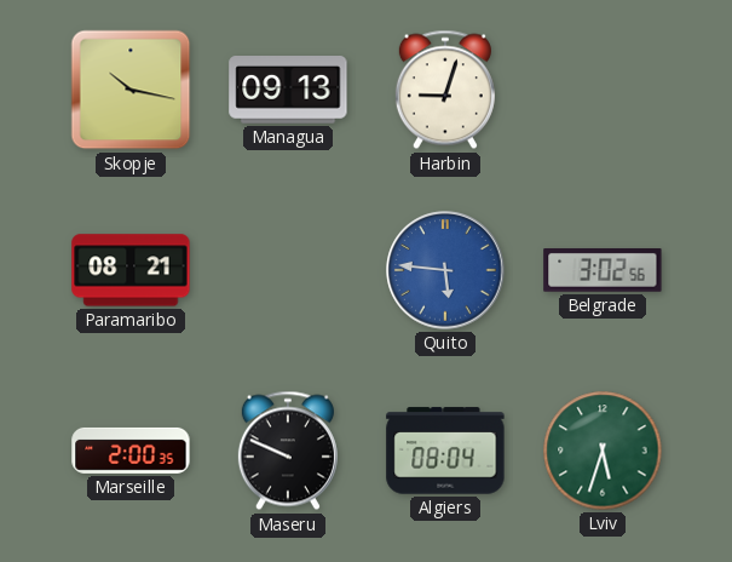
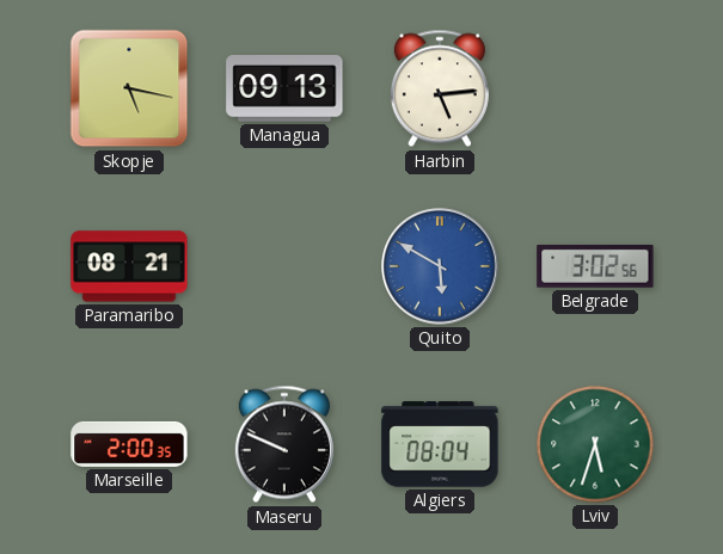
Skopje: 10:17 -> 5:17
Harbin: 9:03 -> 5:14
Quito: 5:46 -> 5:50
